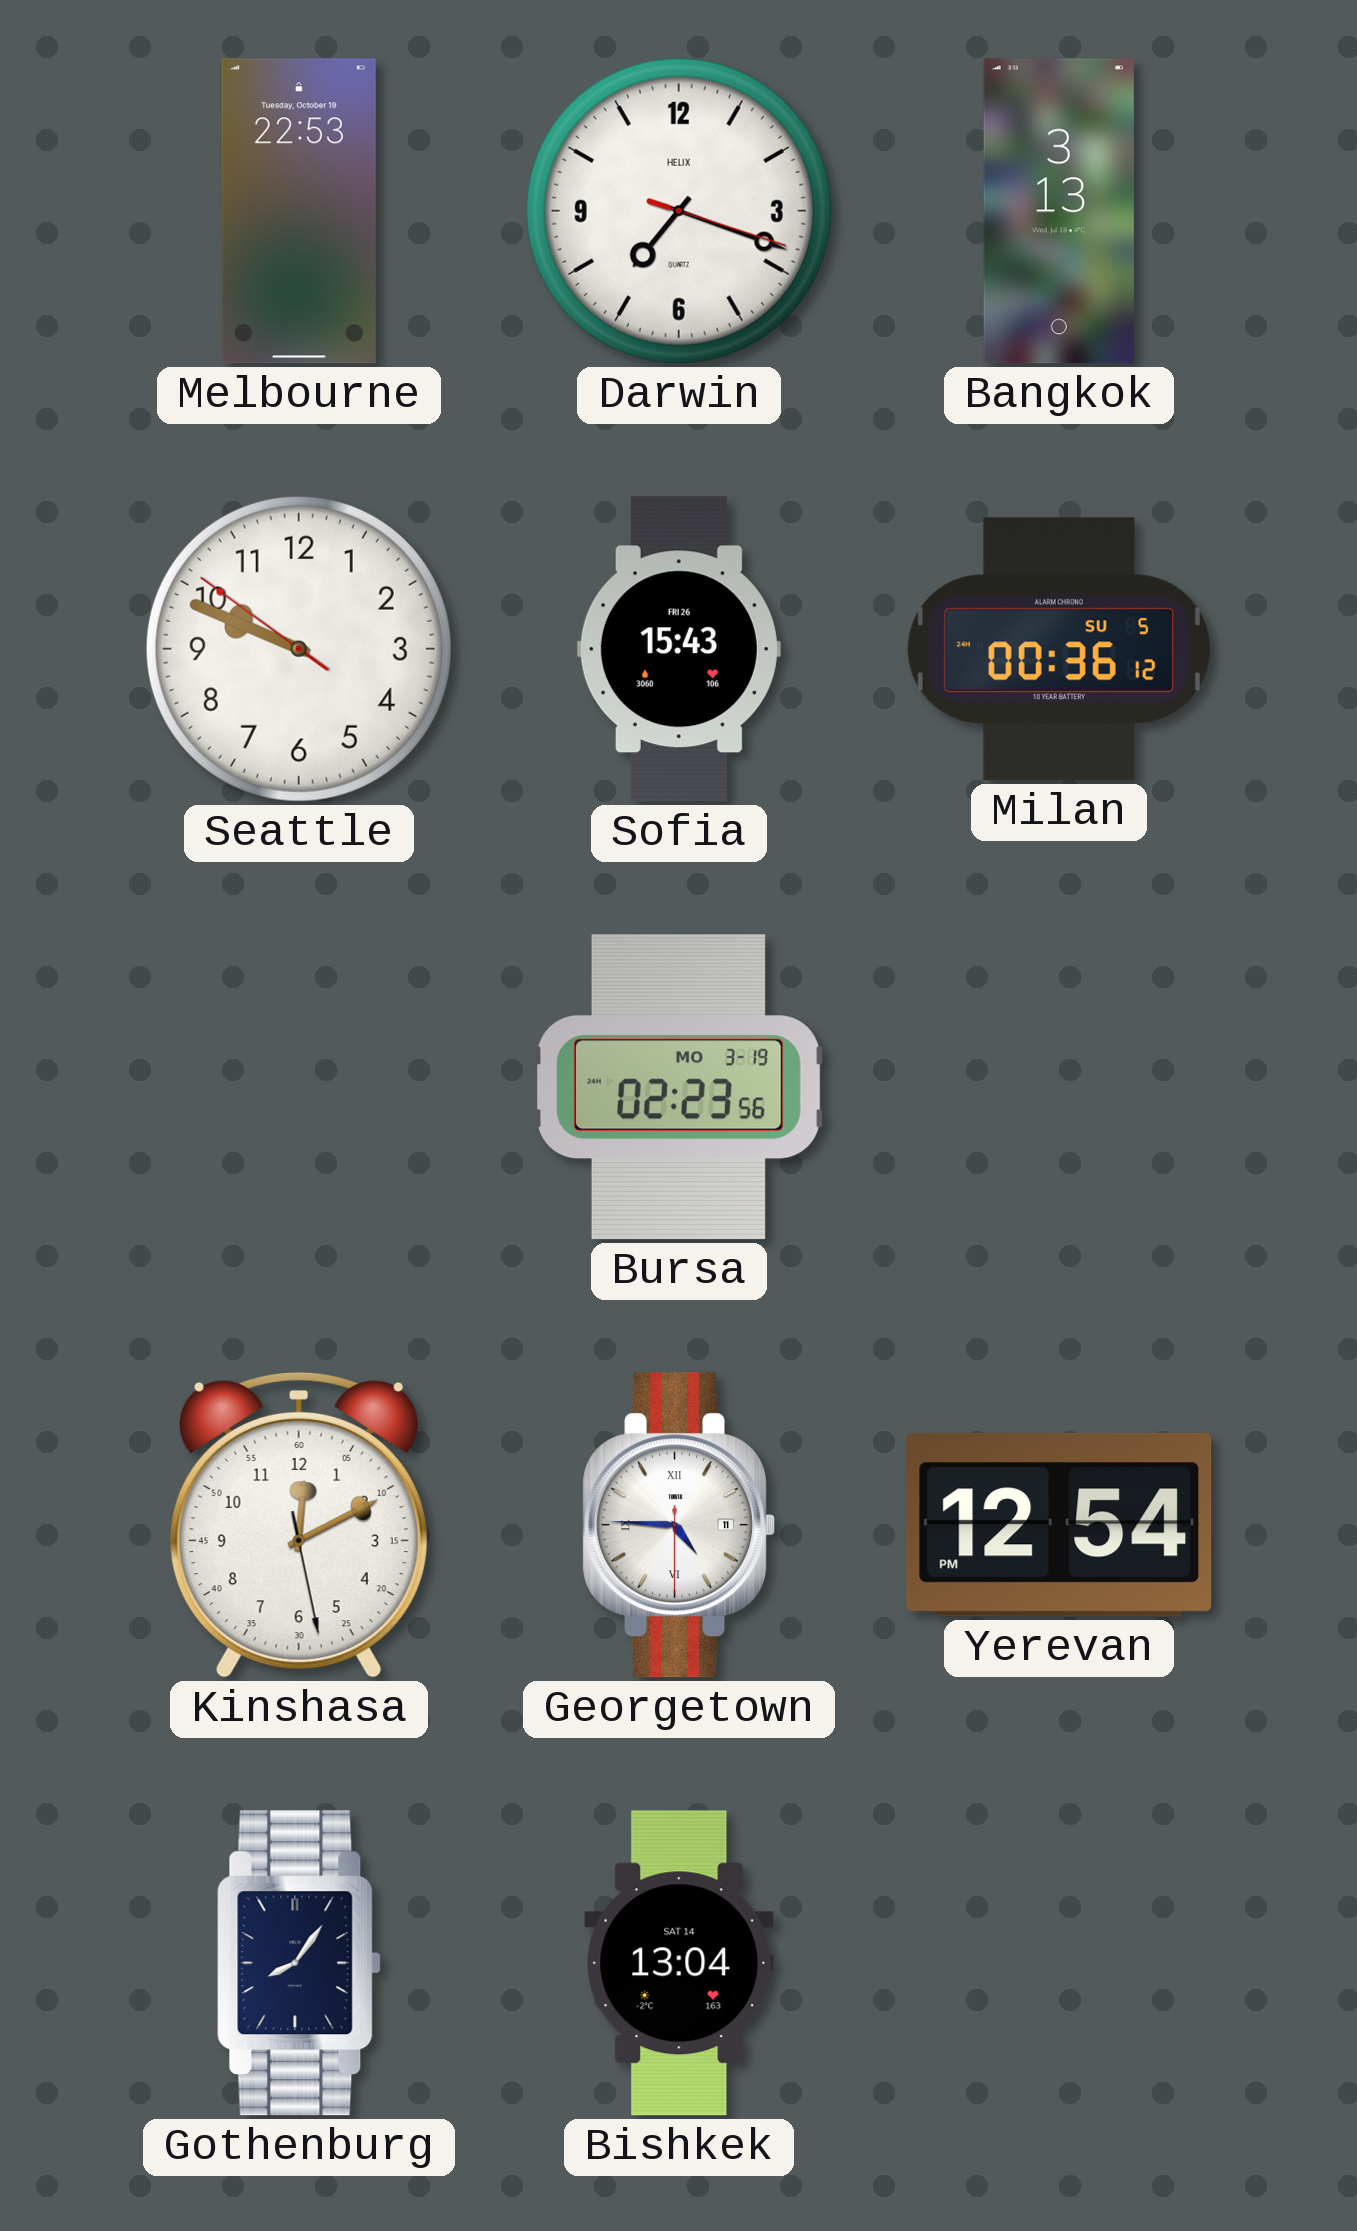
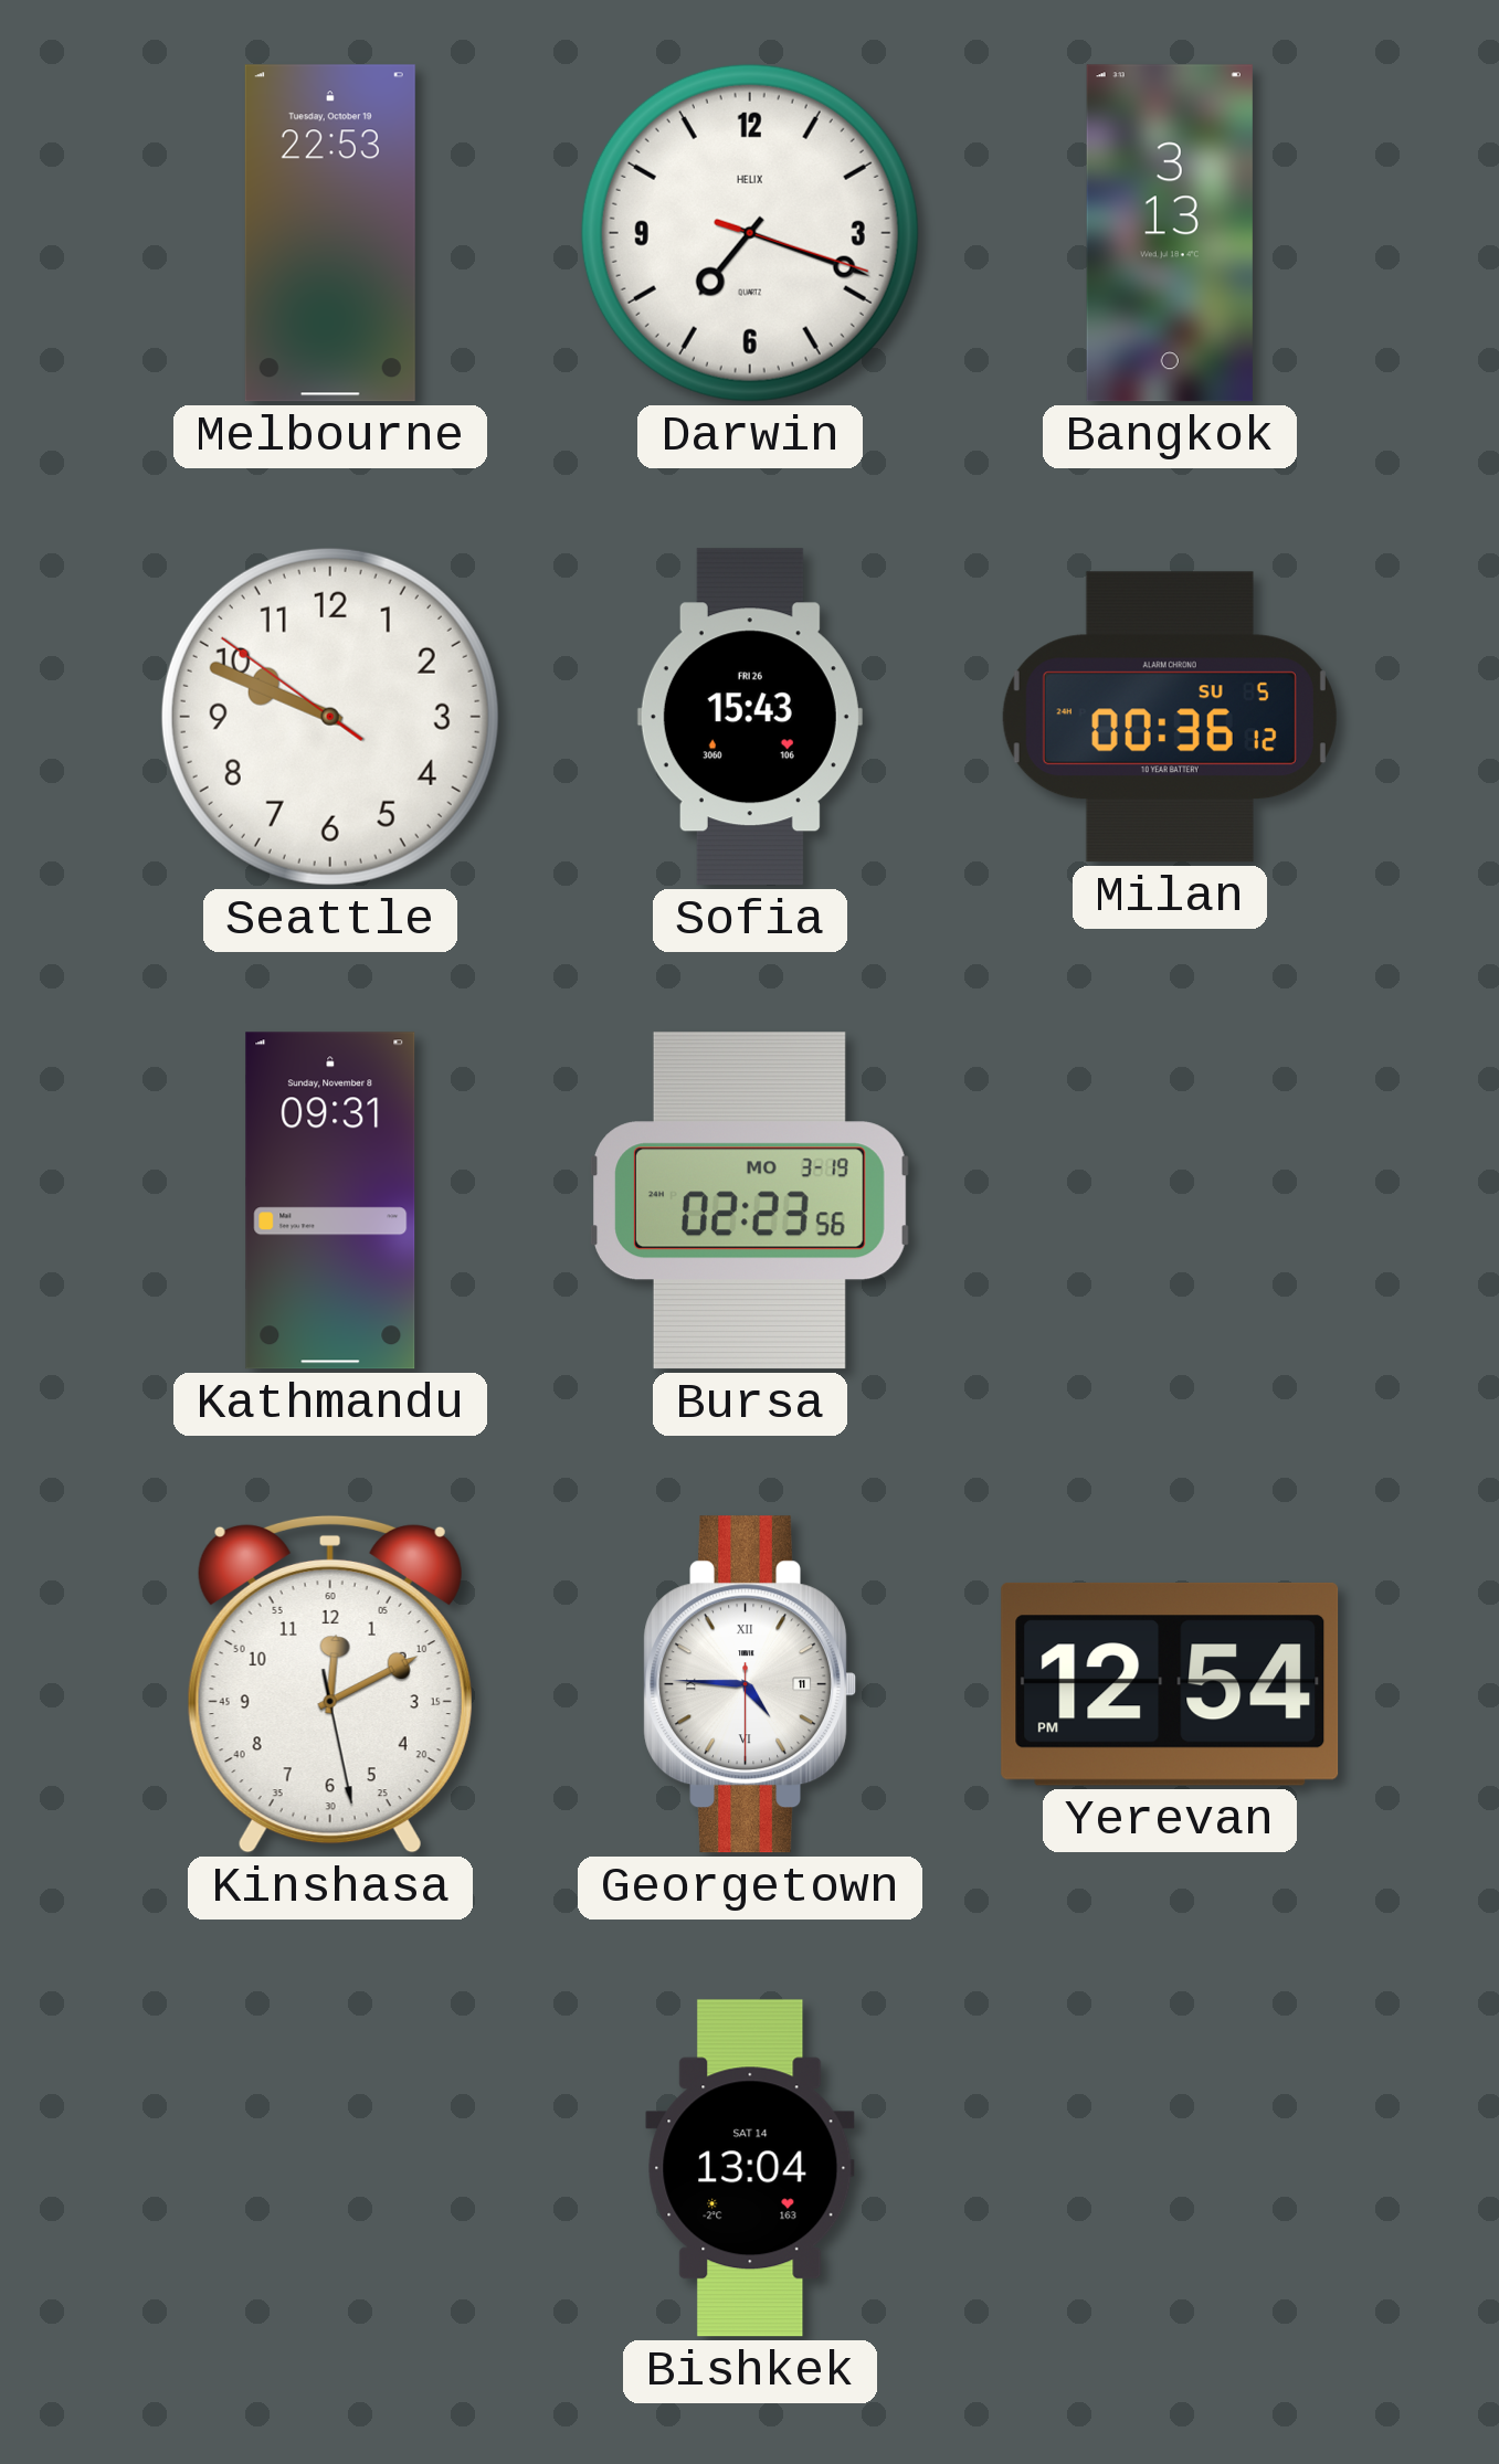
Kathmandu: none -> 09:31
Gothenburg: 8:06 -> none
